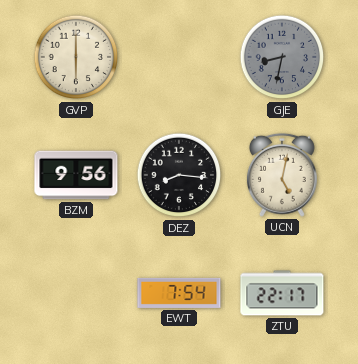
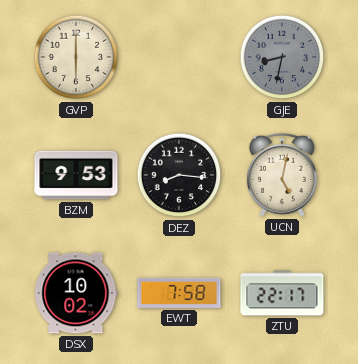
BZM: 9:56 -> 9:53
DSX: none -> 10:02
EWT: 7:54 -> 7:58
